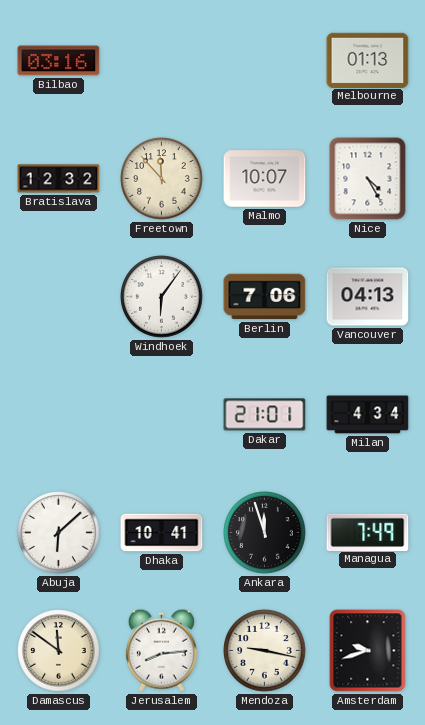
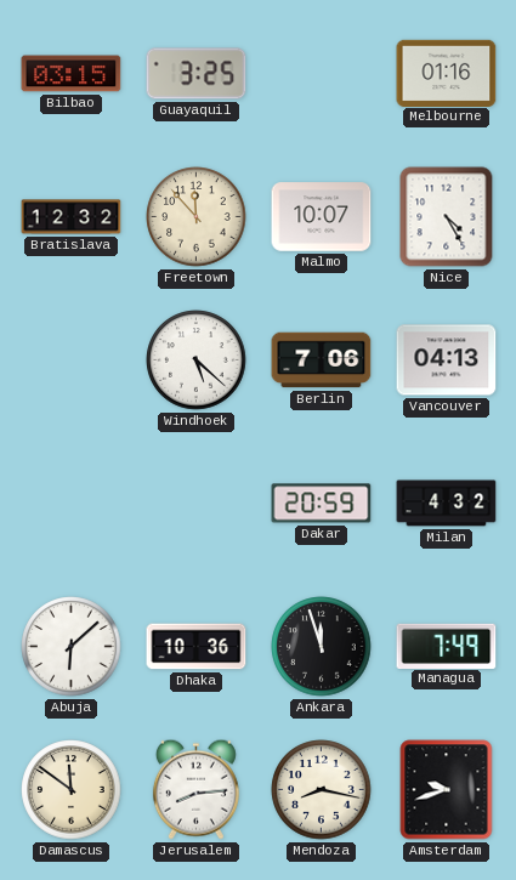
Bilbao: 03:16 -> 03:15
Guayaquil: none -> 3:25
Melbourne: 01:13 -> 01:16
Windhoek: 6:06 -> 5:22
Dakar: 21:01 -> 20:59
Milan: 4:34 -> 4:32
Dhaka: 10:41 -> 10:36
Mendoza: 9:17 -> 8:17
